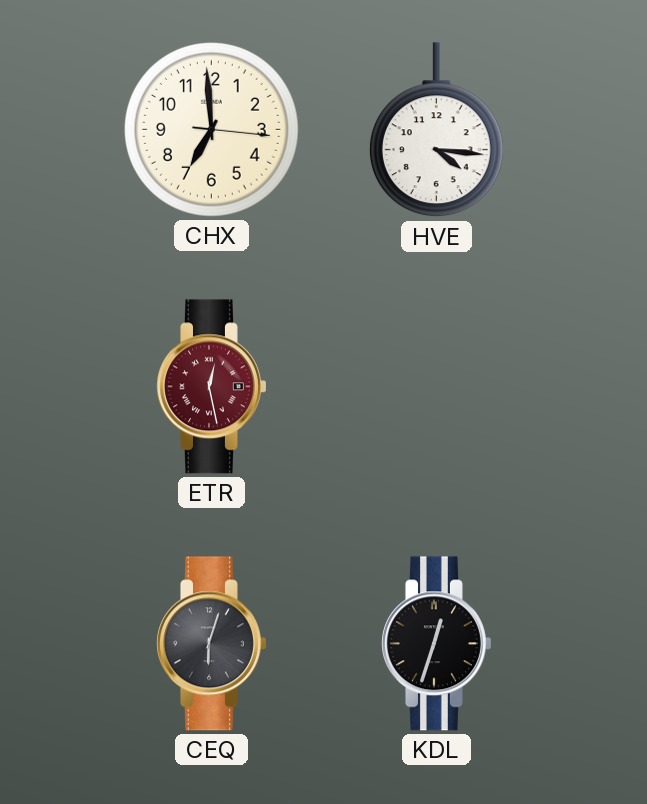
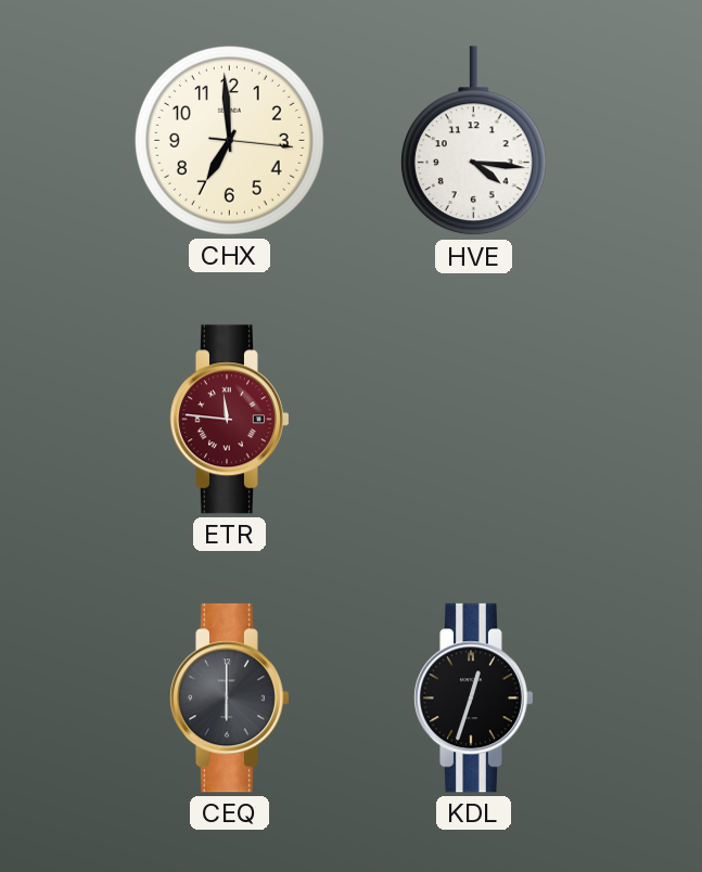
ETR: 12:28 -> 11:46
CEQ: 6:03 -> 6:00
